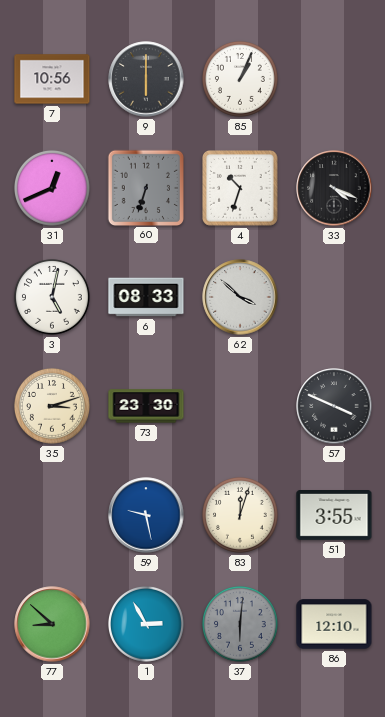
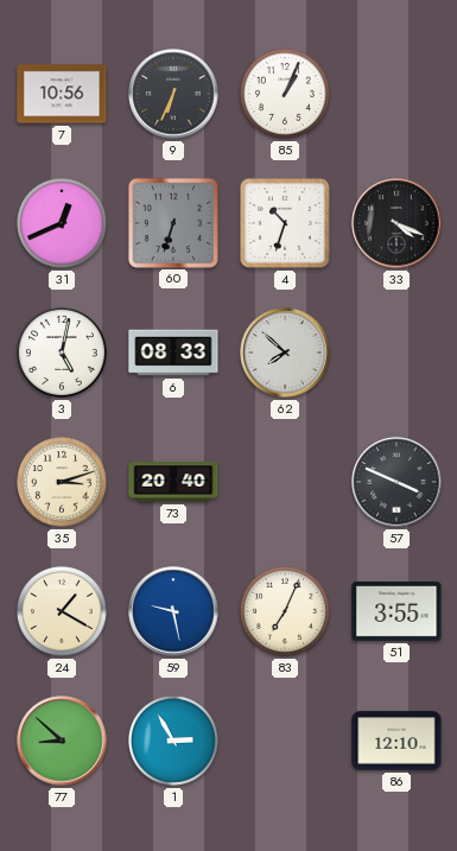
9: 6:00 -> 6:34
62: 3:52 -> 7:52
73: 23:30 -> 20:40
24: none -> 1:20
83: 12:03 -> 7:04
37: 6:01 -> none
